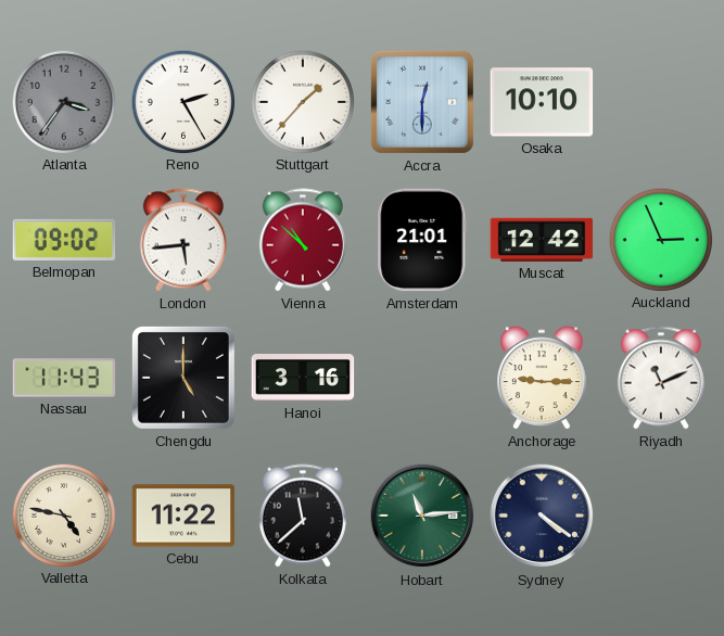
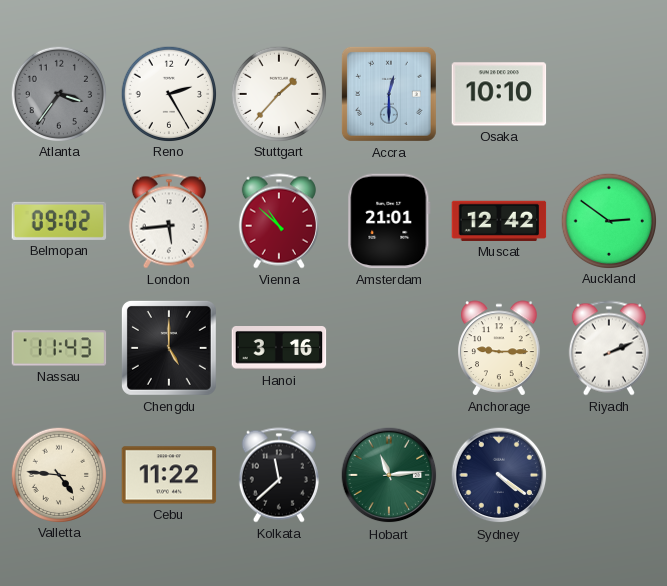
Auckland: 2:56 -> 2:51
Riyadh: 11:11 -> 2:11
Valletta: 4:47 -> 4:46
